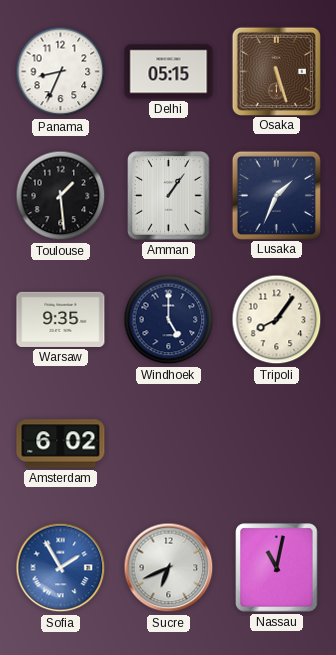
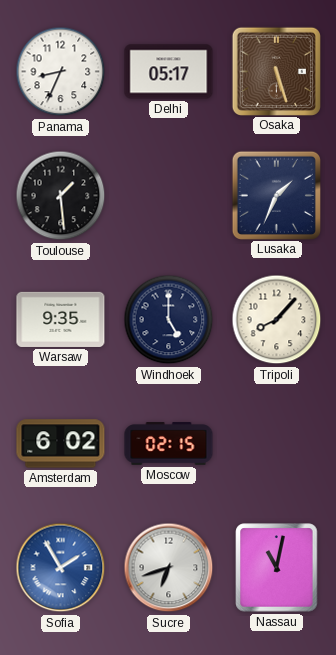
Delhi: 05:15 -> 05:17
Amman: 1:06 -> none
Tripoli: 8:06 -> 8:07
Moscow: none -> 02:15
Sucre: 6:41 -> 6:42
